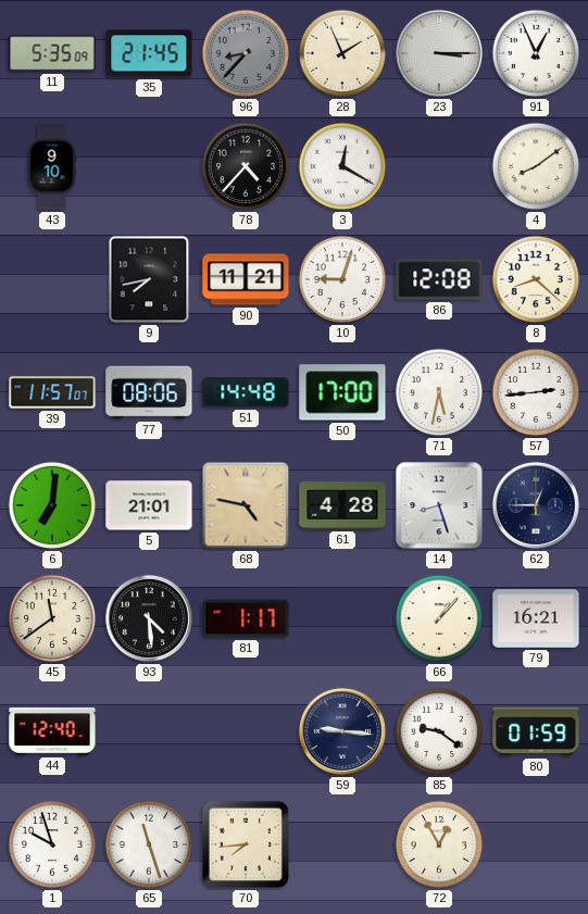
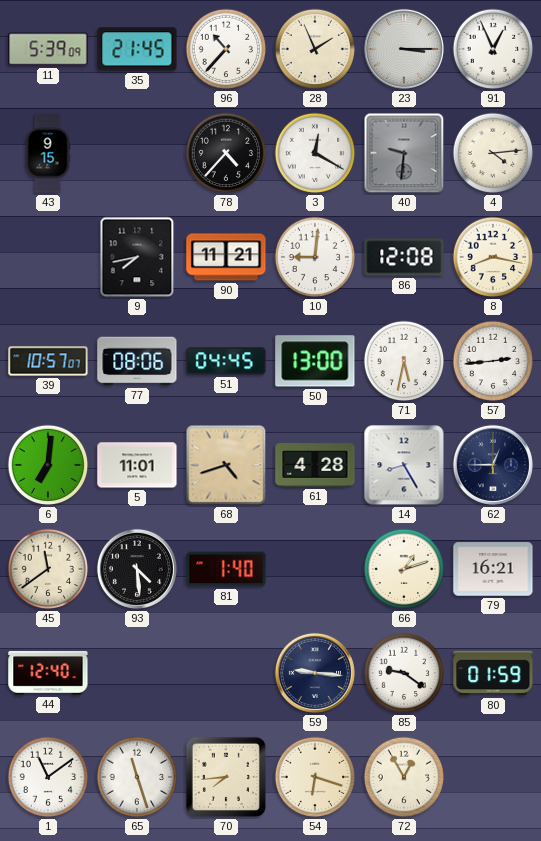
11: 5:35 -> 5:39
96: 8:37 -> 10:37
96 dial: grey -> white
43: 9:10 -> 9:15
40: none -> 9:31
4: 8:09 -> 4:14
10: 9:03 -> 9:01
8: 8:22 -> 8:17
39: 11:57 -> 10:57
51: 14:48 -> 04:45
50: 17:00 -> 13:00
5: 21:01 -> 11:01
68: 4:47 -> 4:42
14: 8:27 -> 8:25
81: 1:17 -> 1:40
66: 1:07 -> 1:12
1: 9:57 -> 11:09
54: none -> 6:18
